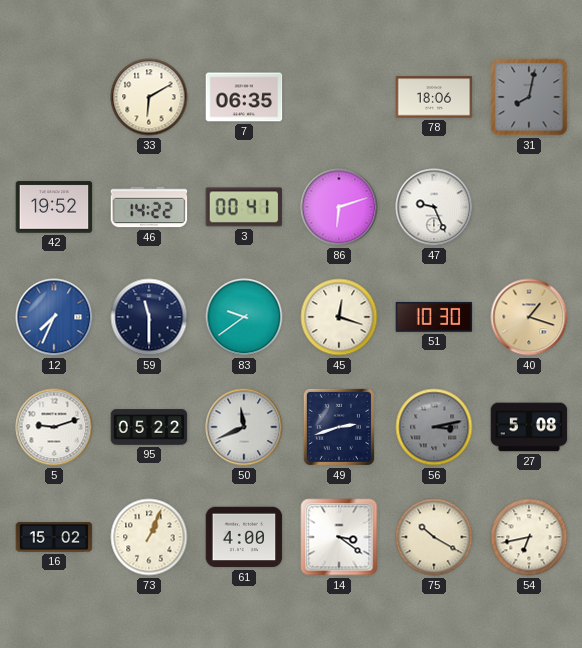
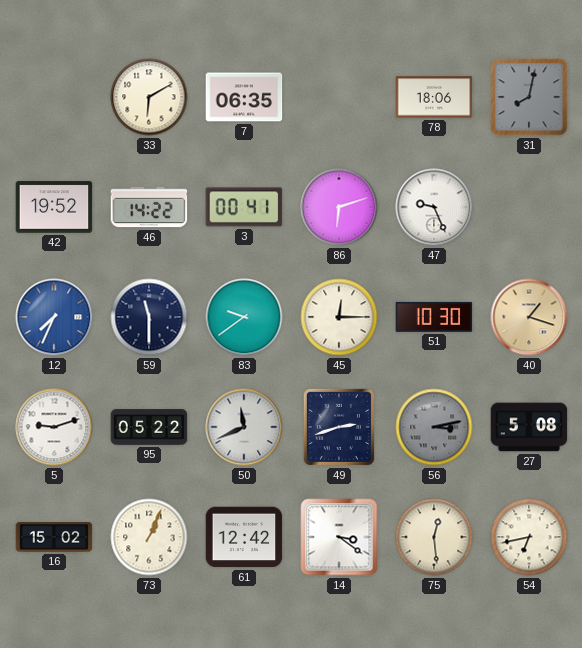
45: 12:18 -> 12:15
61: 4:00 -> 12:42
75: 10:20 -> 12:29
